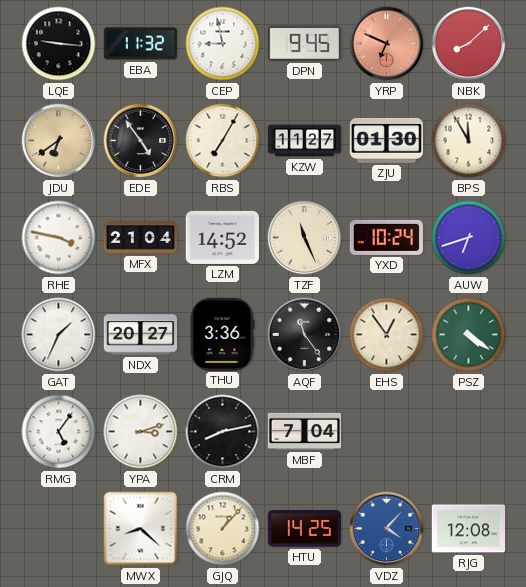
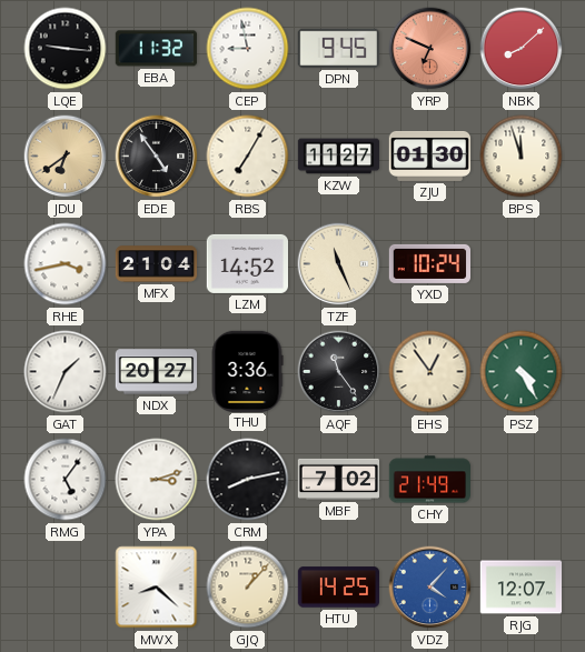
BPS: 11:55 -> 11:57
RHE: 3:47 -> 3:43
AUW: 6:42 -> none
PSZ: 4:21 -> 4:25
MBF: 7:04 -> 7:02
CHY: none -> 21:49
RJG: 12:08 -> 12:07
